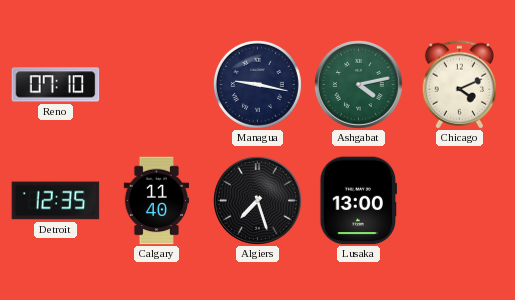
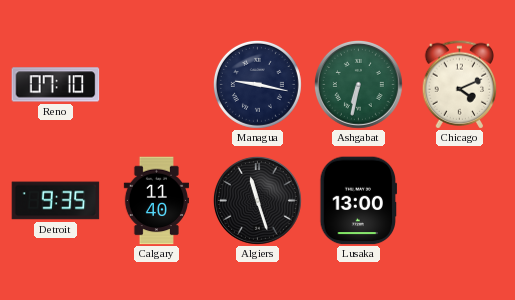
Ashgabat: 4:13 -> 6:32
Detroit: 12:35 -> 9:35
Algiers: 7:27 -> 11:27
